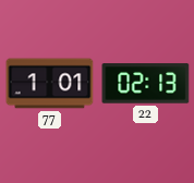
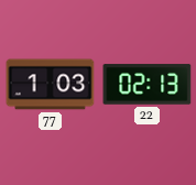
77: 1:01 -> 1:03
